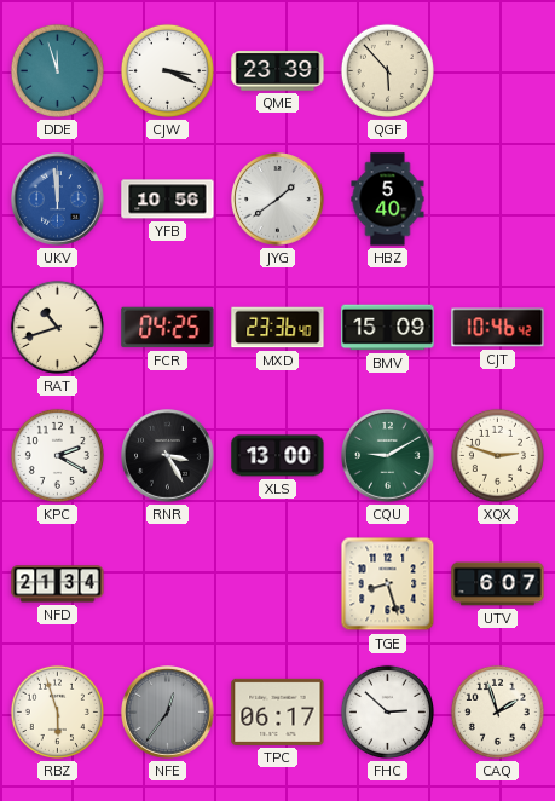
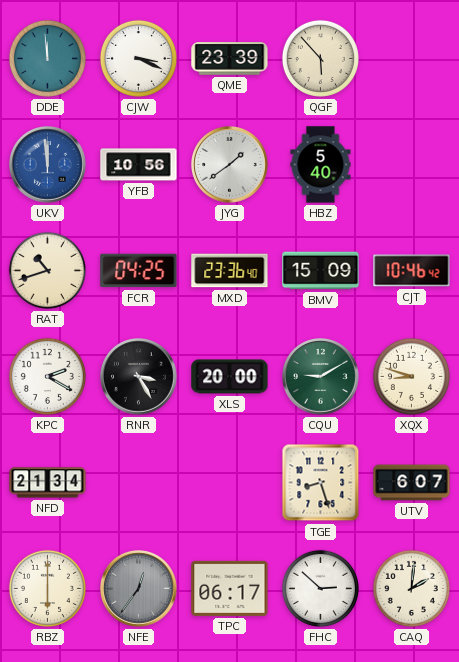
DDE: 11:57 -> 11:59
XLS: 13:00 -> 20:00
XQX: 2:48 -> 8:48
RBZ: 5:57 -> 6:00
CAQ: 1:57 -> 2:01
